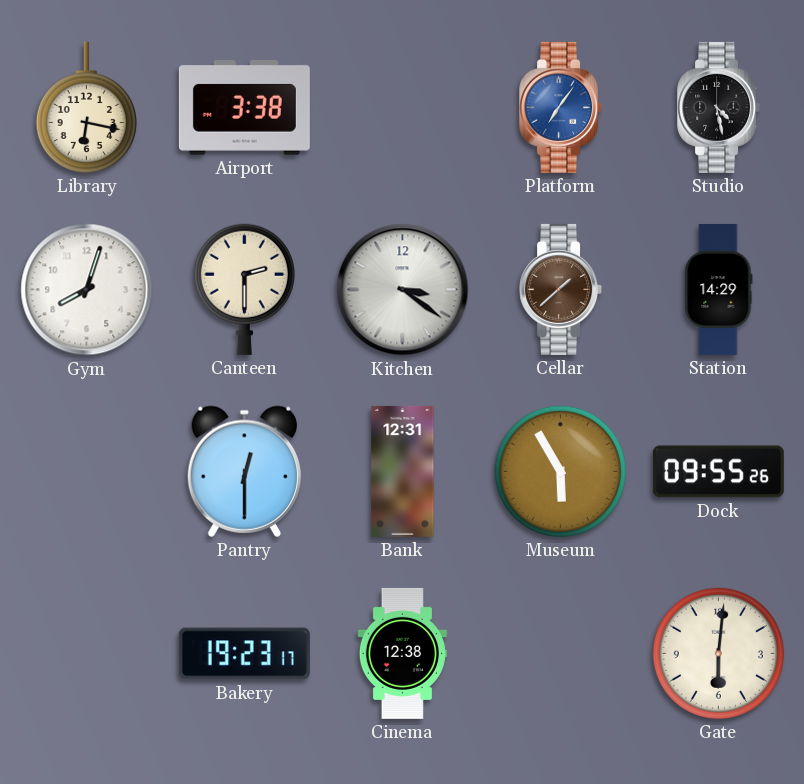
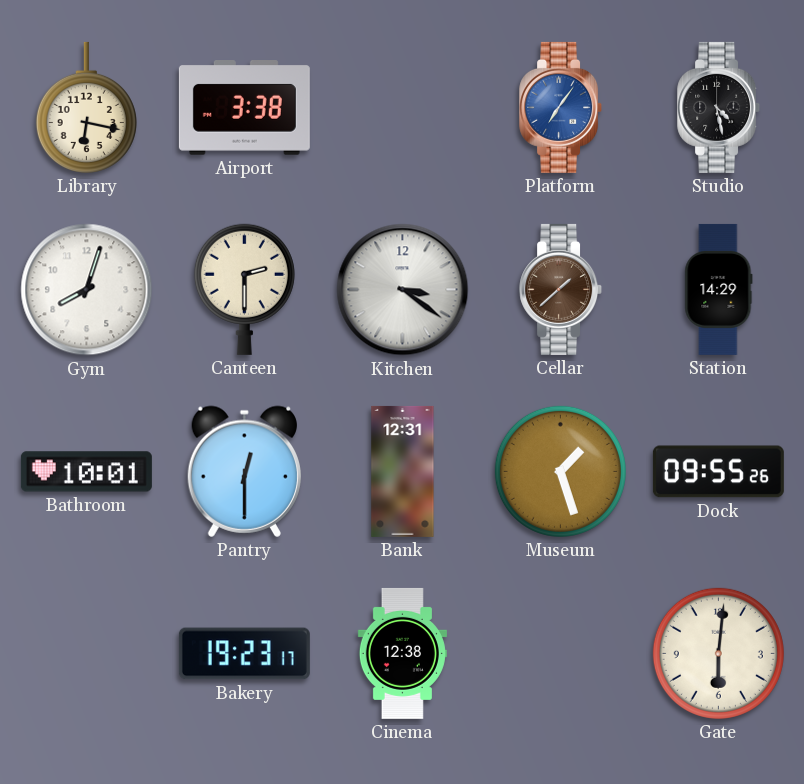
Bathroom: none -> 10:01
Museum: 5:55 -> 1:27
